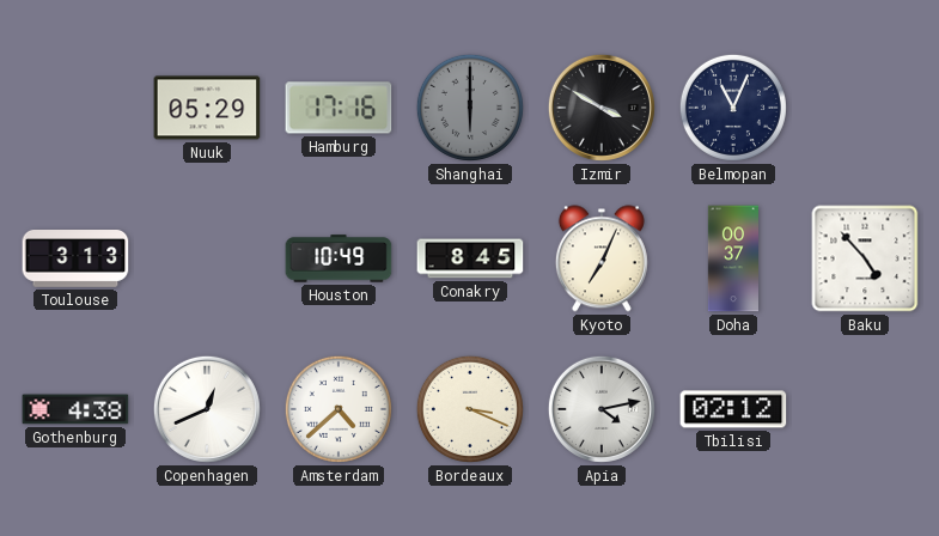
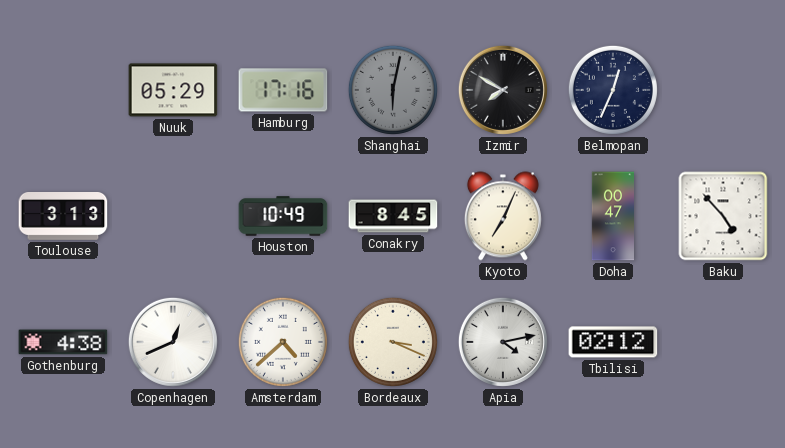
Shanghai: 6:00 -> 6:02
Izmir: 3:50 -> 7:50
Belmopan: 11:04 -> 12:34
Doha: 00:37 -> 00:47
